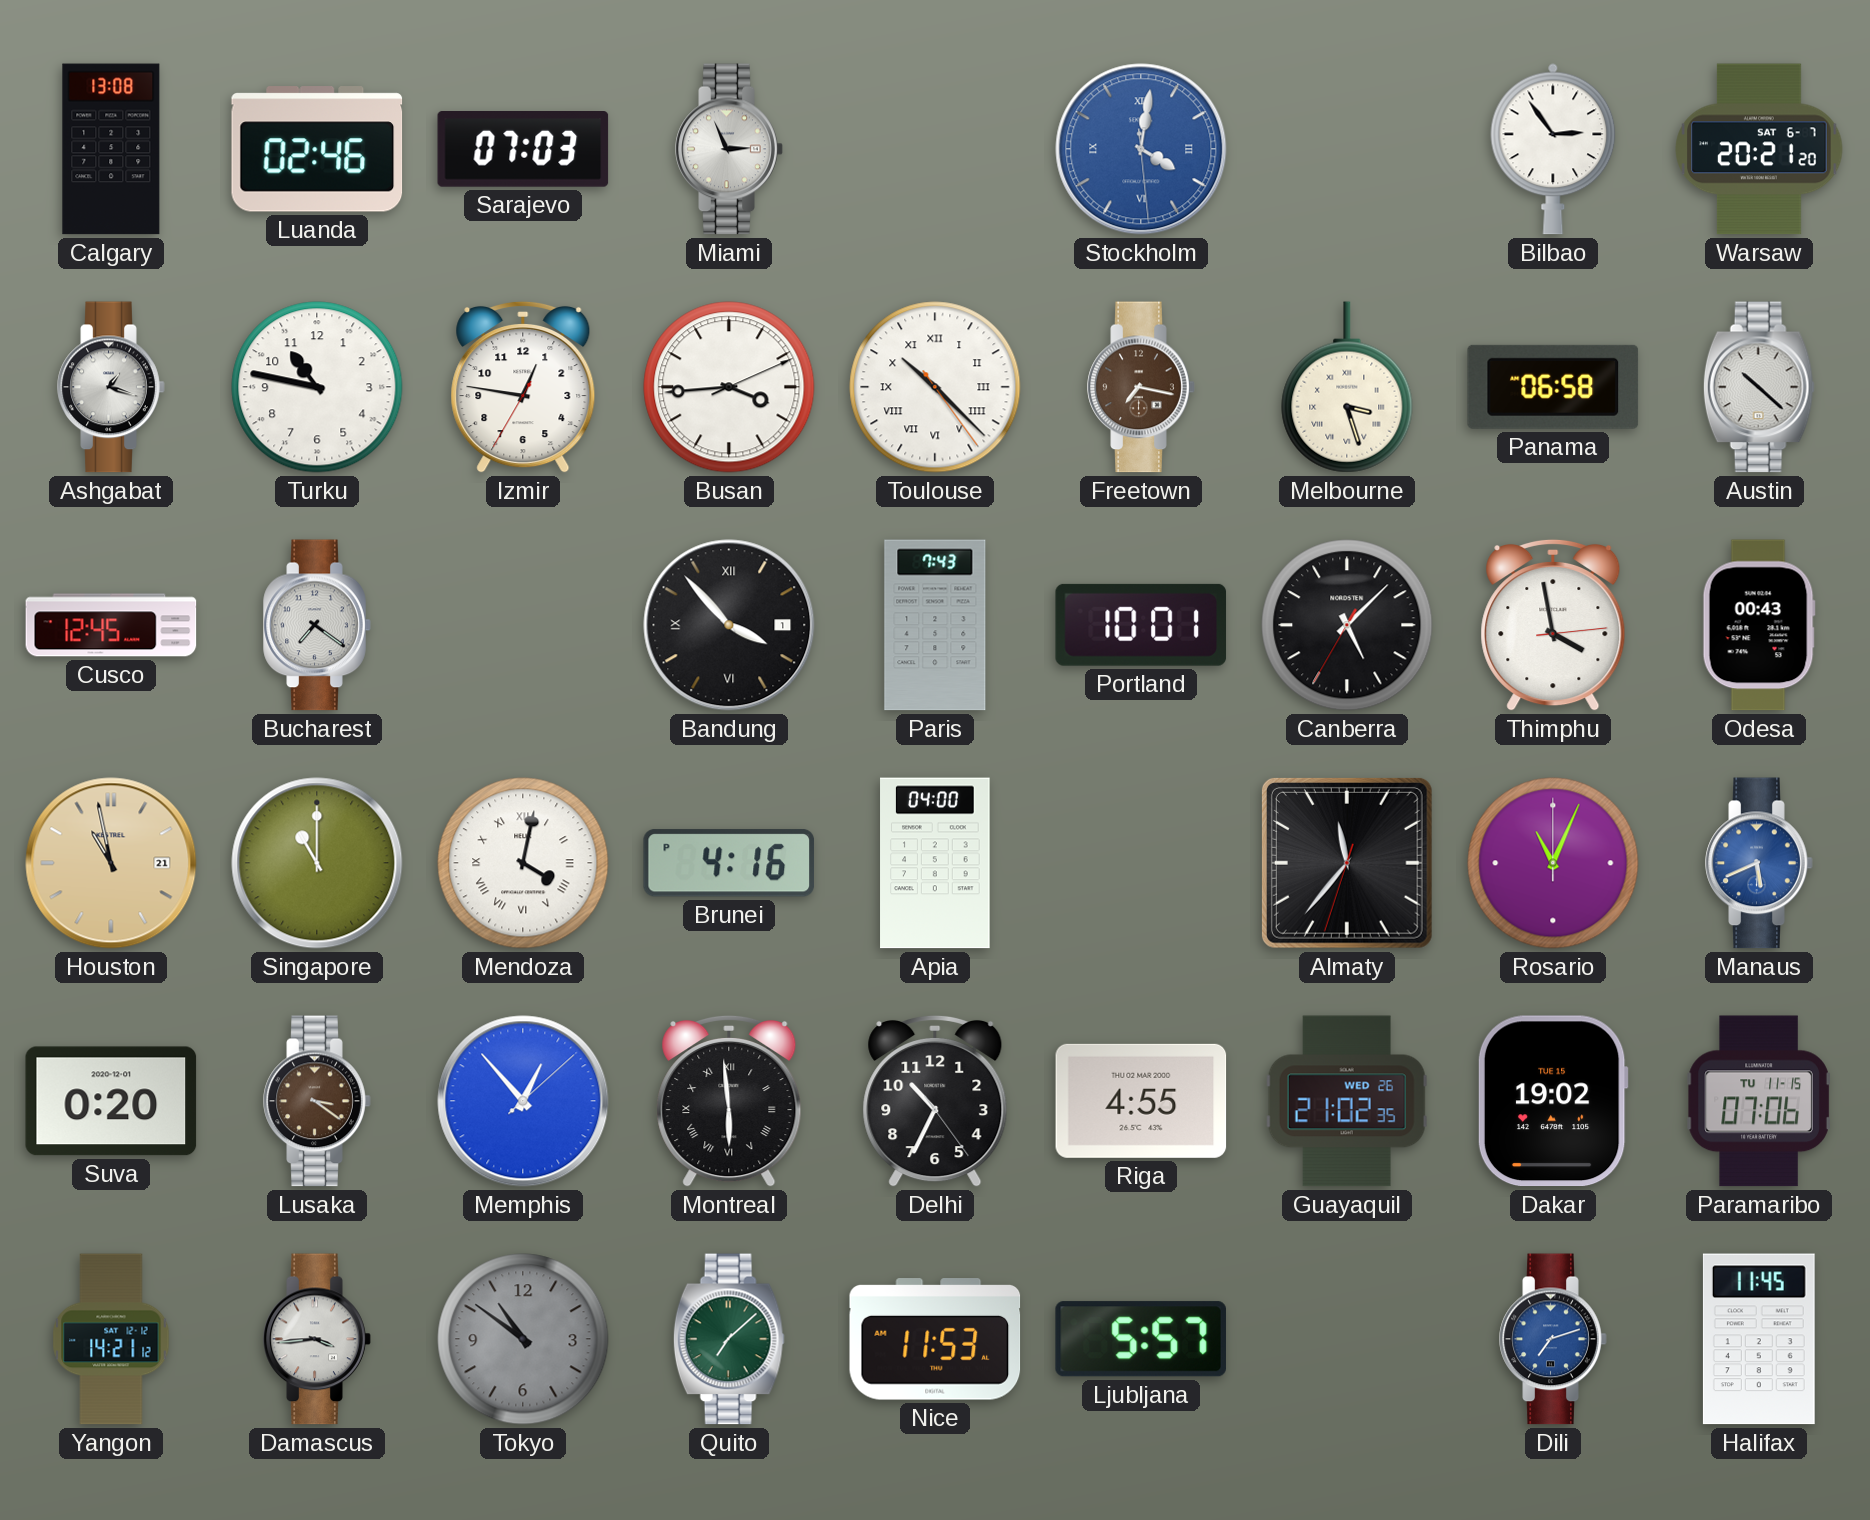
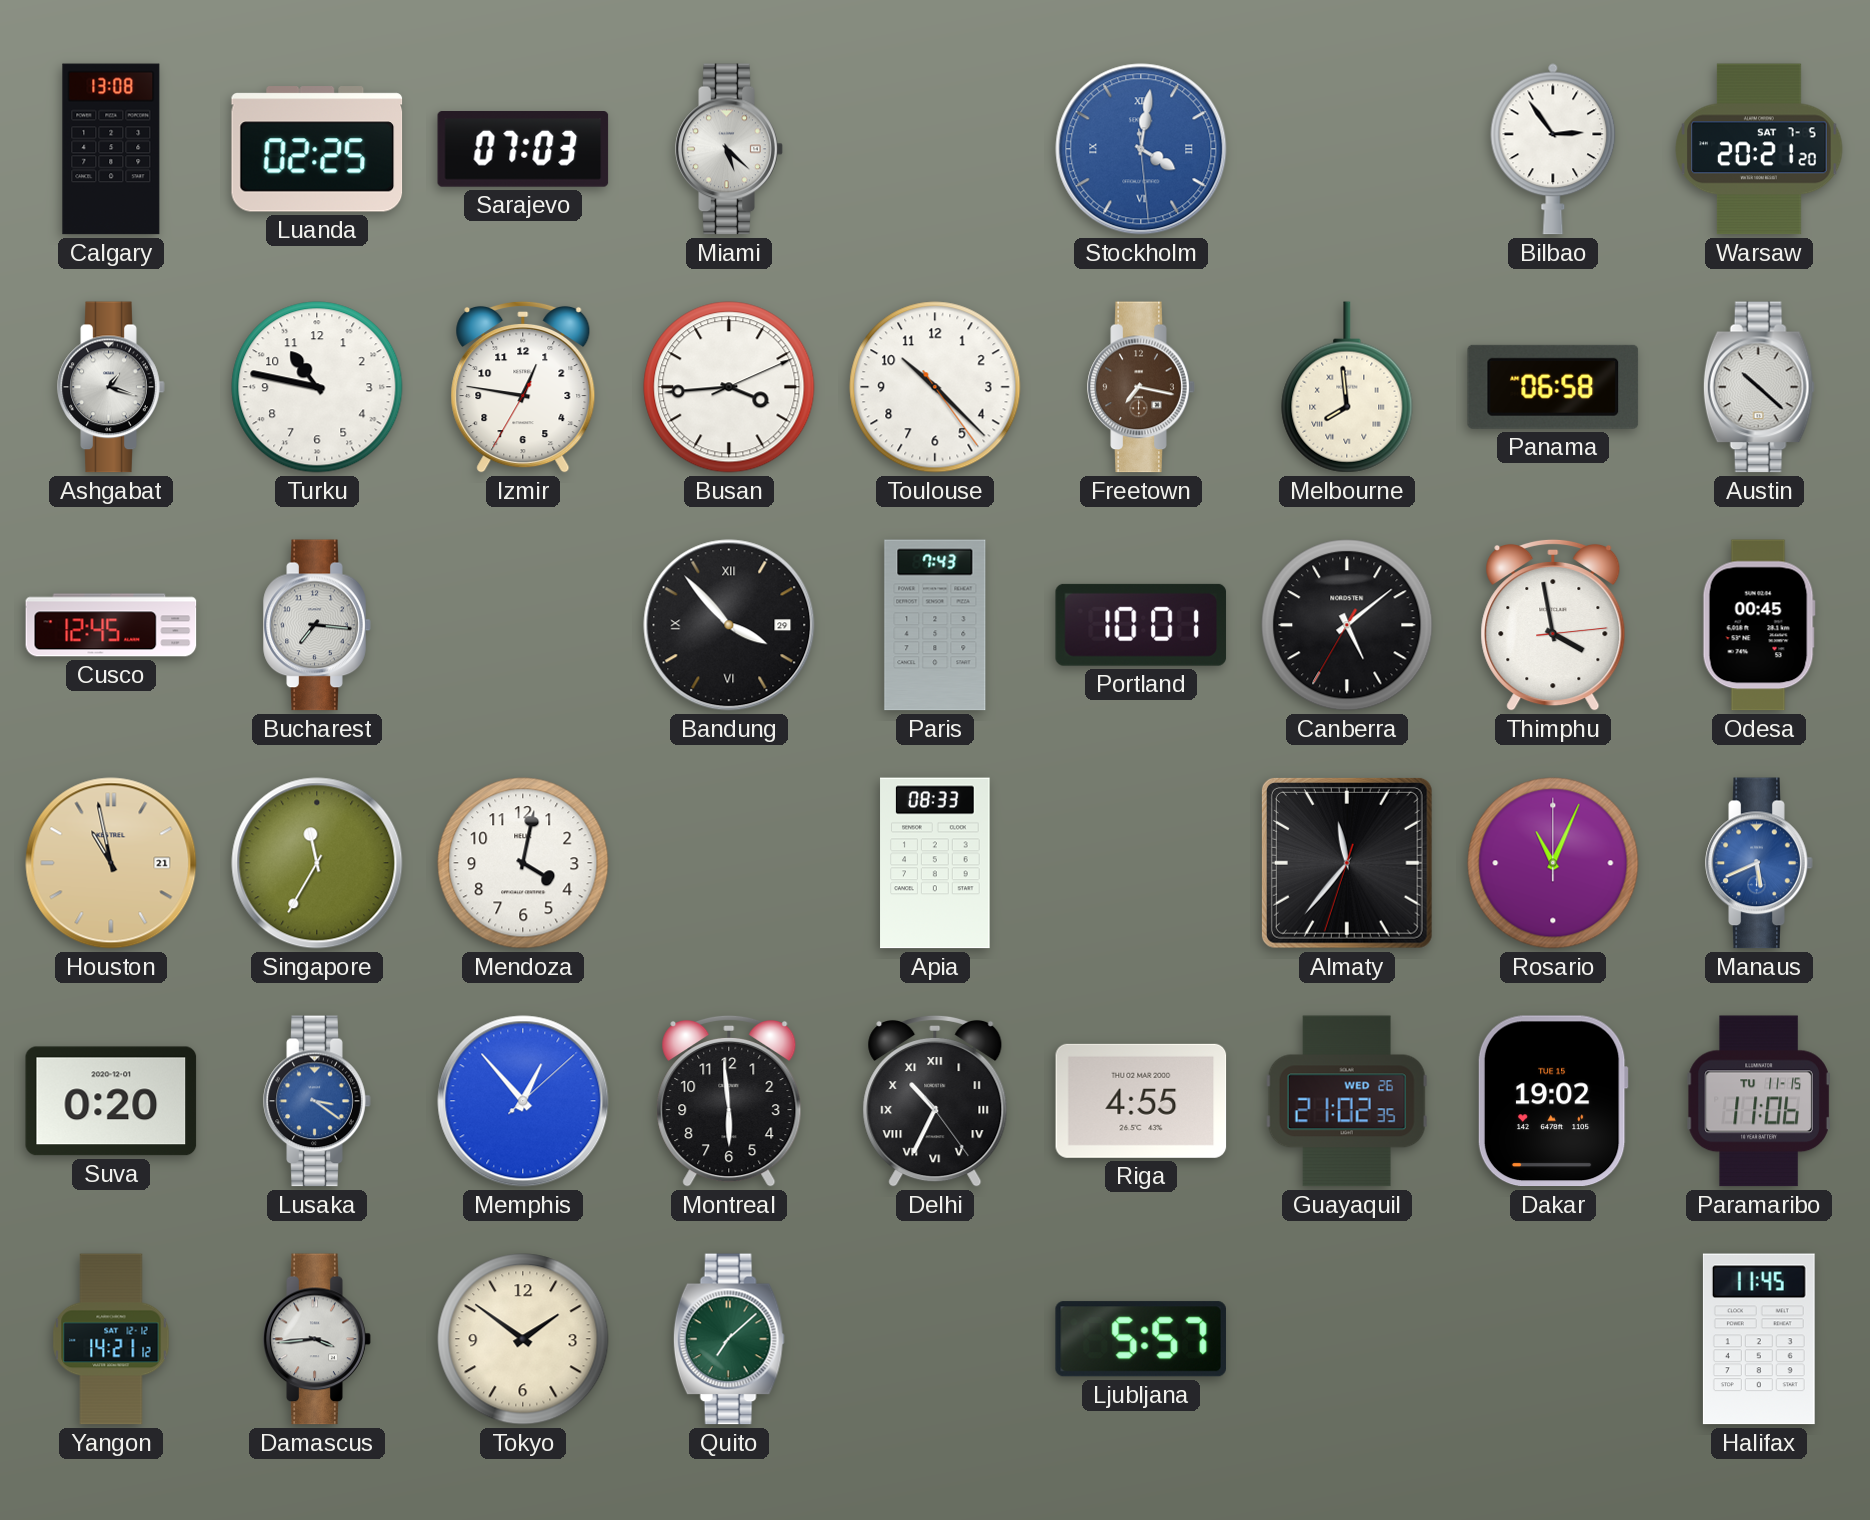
Luanda: 02:46 -> 02:25
Miami: 2:56 -> 5:22
Warsaw date: SAT 6-7 -> SAT 7-5
Toulouse numerals: Roman -> Arabic
Melbourne: 3:27 -> 7:59
Bucharest: 7:21 -> 7:16
Bandung date: 1 -> 29
Canberra: 5:07 -> 5:08
Odesa: 00:43 -> 00:45
Singapore: 11:00 -> 11:35
Mendoza numerals: Roman -> Arabic
Brunei: 4:16 -> none
Apia: 04:00 -> 08:33
Lusaka dial: brown -> blue
Montreal numerals: Roman -> Arabic
Delhi numerals: Arabic -> Roman
Paramaribo: 07:06 -> 11:06
Tokyo: 10:51 -> 1:51
Tokyo dial: grey -> cream
Nice: 11:53 -> none
Dili: 7:12 -> none
